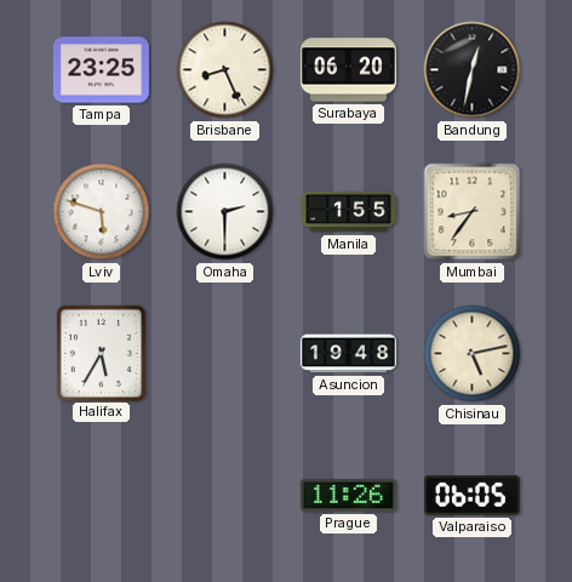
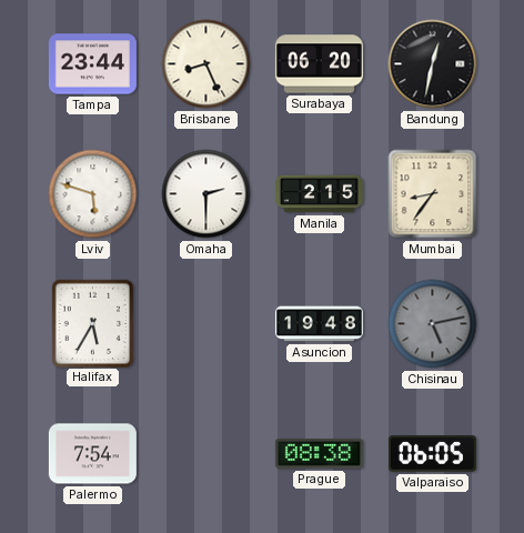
Tampa: 23:25 -> 23:44
Manila: 1:55 -> 2:15
Chisinau dial: cream -> grey
Palermo: none -> 7:54
Prague: 11:26 -> 08:38
